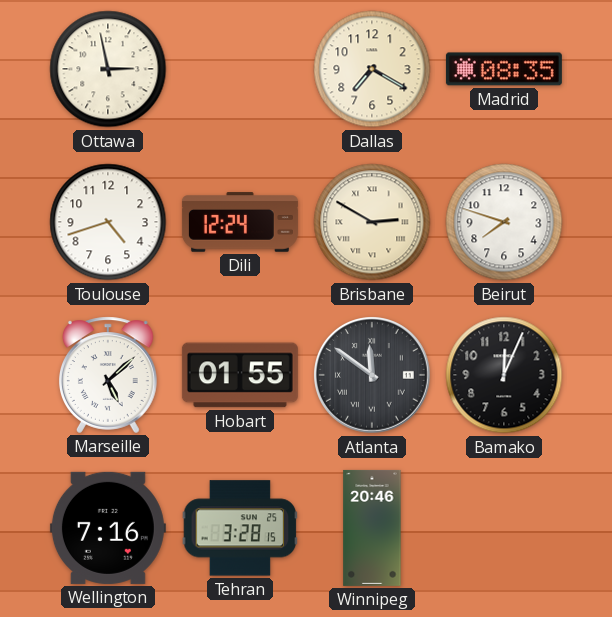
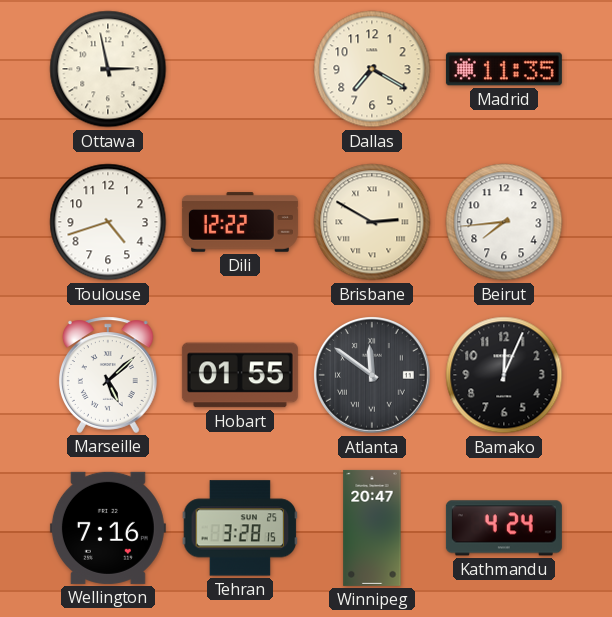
Madrid: 08:35 -> 11:35
Dili: 12:24 -> 12:22
Beirut: 7:48 -> 7:44
Winnipeg: 20:46 -> 20:47
Kathmandu: none -> 4:24
